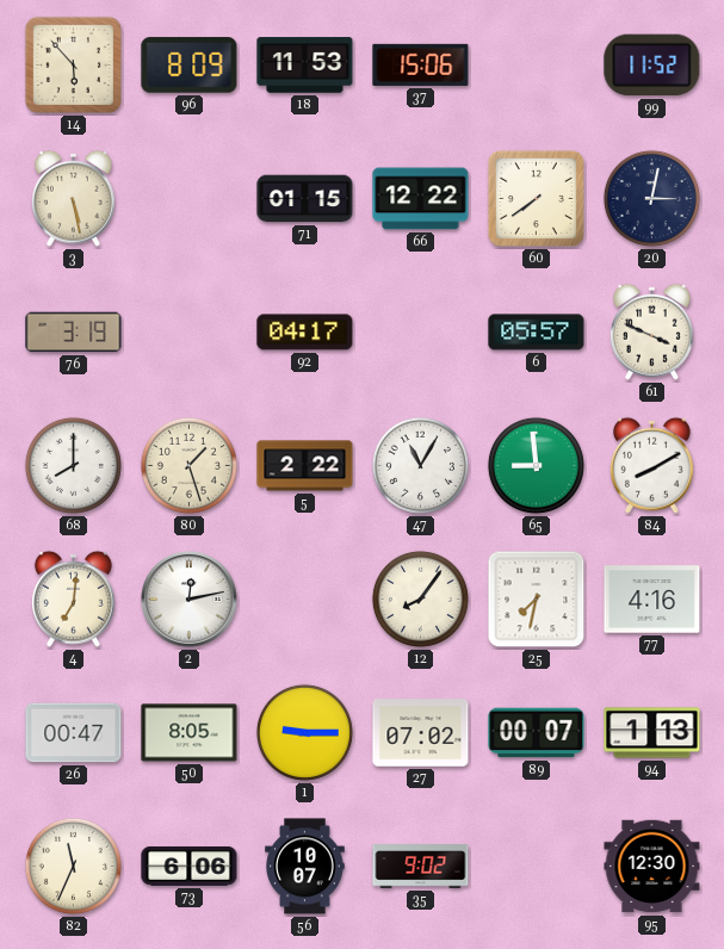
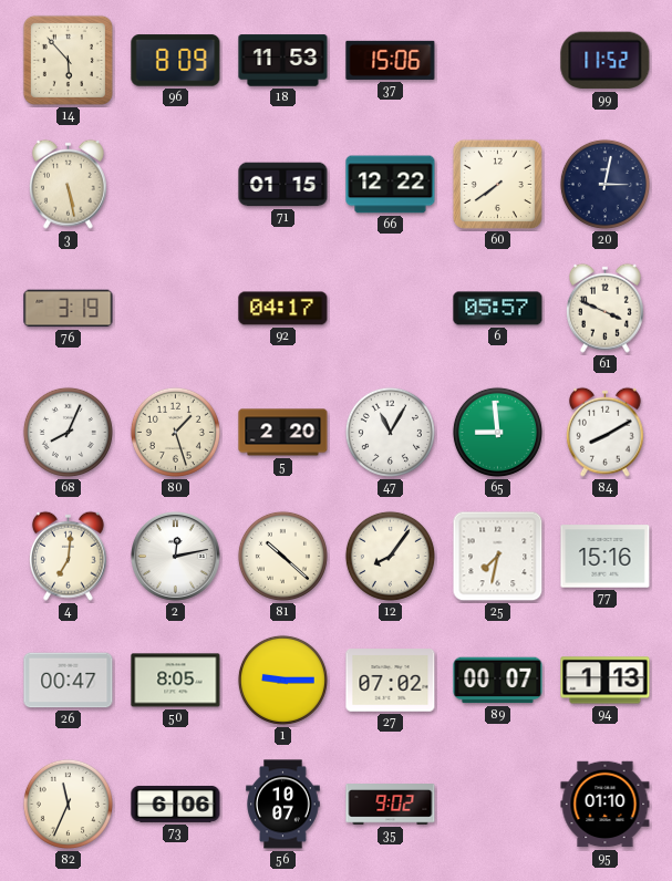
68: 8:00 -> 8:04
5: 2:22 -> 2:20
81: none -> 10:22
77: 4:16 -> 15:16
95: 12:30 -> 01:10
